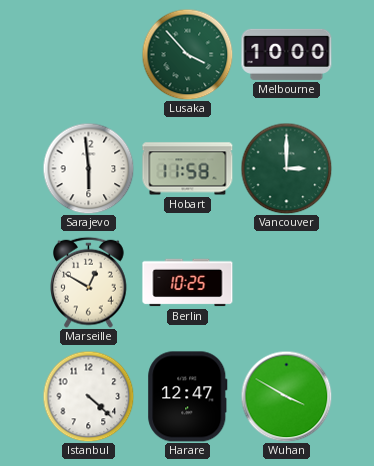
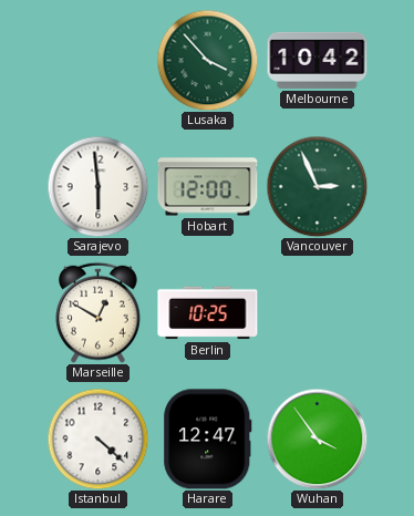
Melbourne: 10:00 -> 10:42
Hobart: 11:58 -> 12:00
Vancouver: 3:00 -> 2:56
Wuhan: 3:50 -> 3:54
